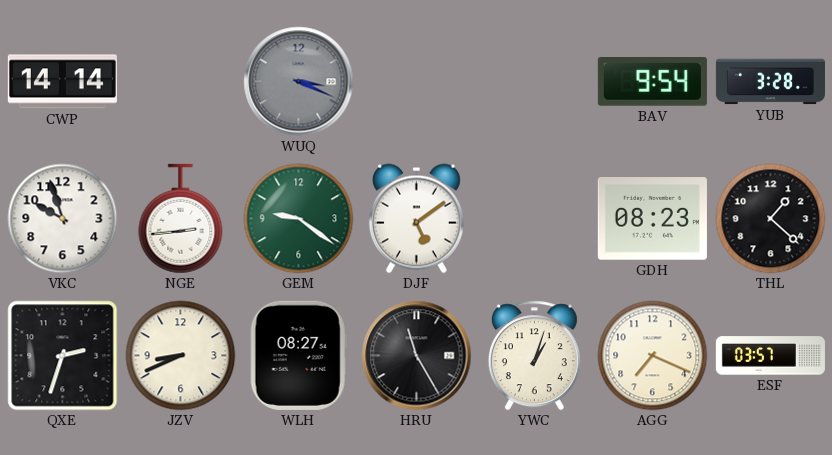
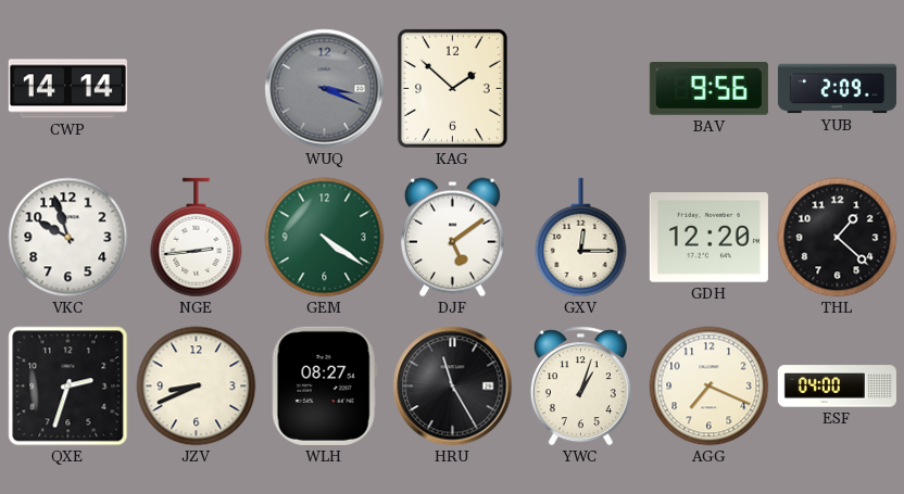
KAG: none -> 1:52
BAV: 9:54 -> 9:56
YUB: 3:28 -> 2:09
GEM: 9:21 -> 4:21
GXV: none -> 12:15
GDH: 08:23 -> 12:20
ESF: 03:57 -> 04:00
